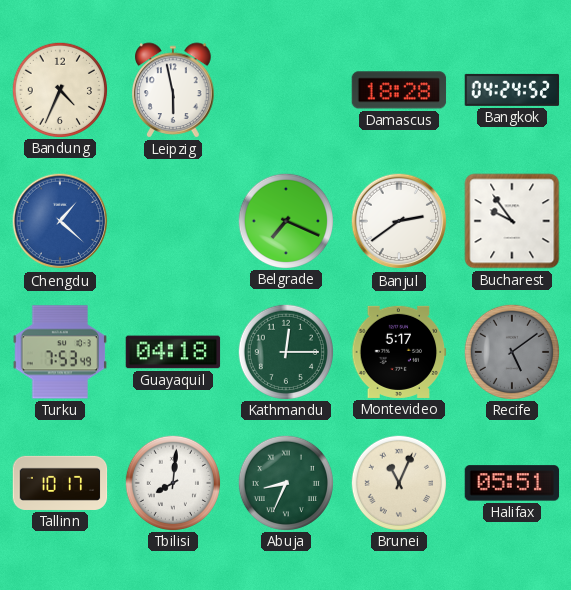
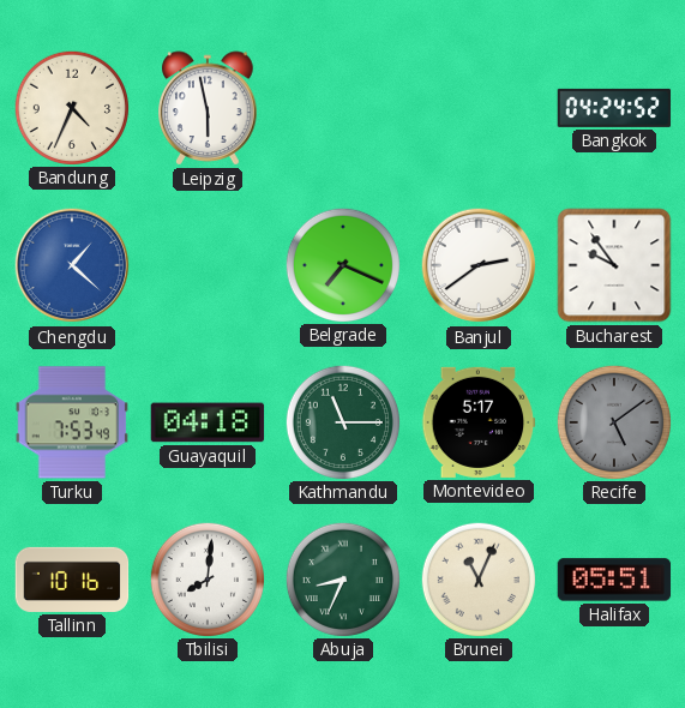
Damascus: 18:28 -> none
Kathmandu: 12:15 -> 11:15
Tallinn: 10:17 -> 10:16
